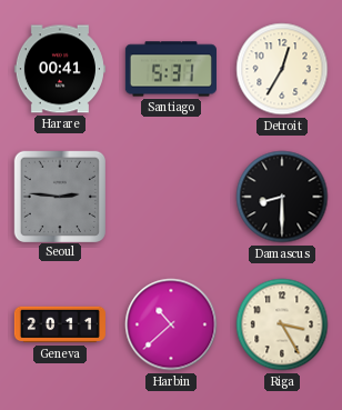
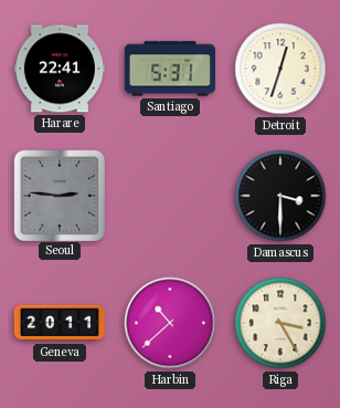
Harare: 00:41 -> 22:41
Detroit: 12:35 -> 12:33
Damascus: 8:30 -> 3:30
